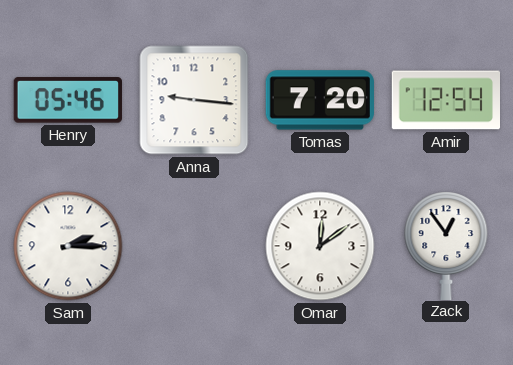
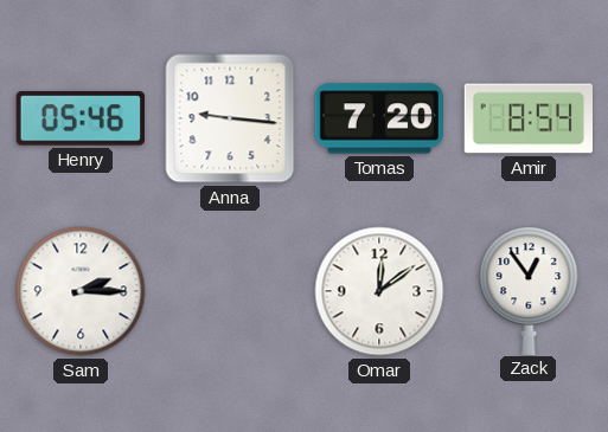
Amir: 12:54 -> 8:54
